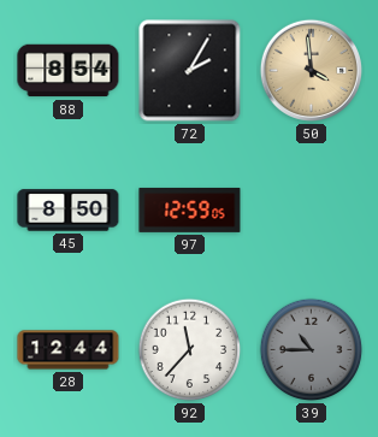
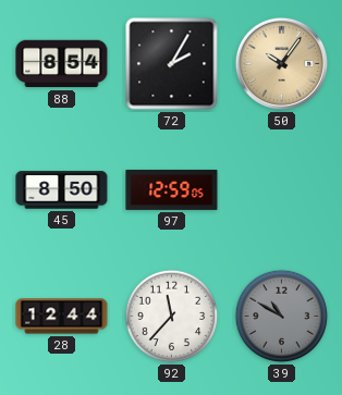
50: 3:59 -> 10:06
39: 10:45 -> 10:50
